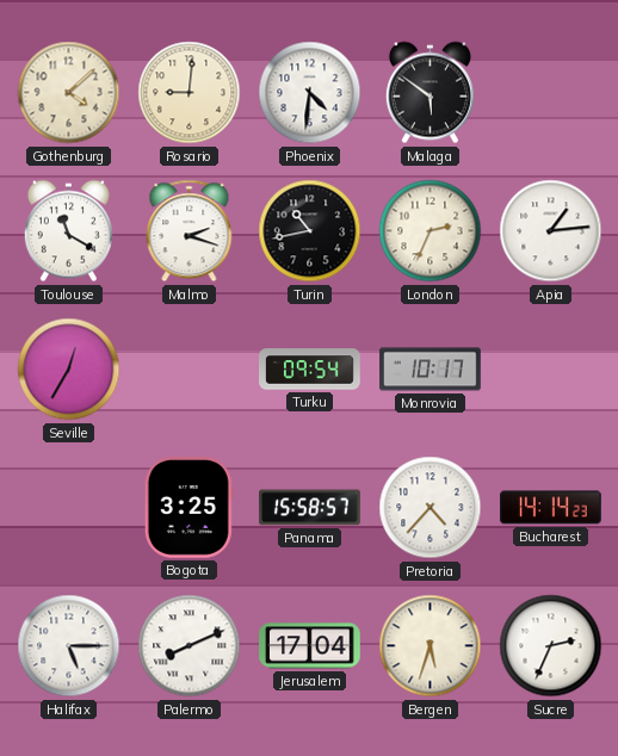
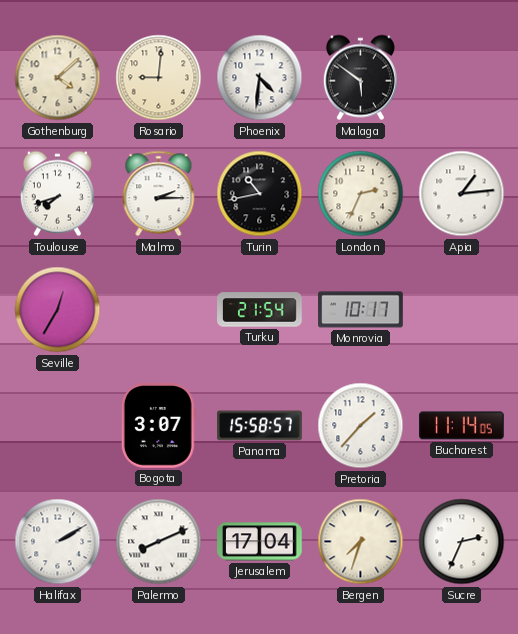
Toulouse: 11:20 -> 7:42
Malmo: 2:18 -> 2:15
Turku: 09:54 -> 21:54
Bogota: 3:25 -> 3:07
Pretoria: 4:37 -> 1:37
Bucharest: 14:14 -> 11:14
Halifax: 5:15 -> 2:10
Bergen: 5:33 -> 7:33
